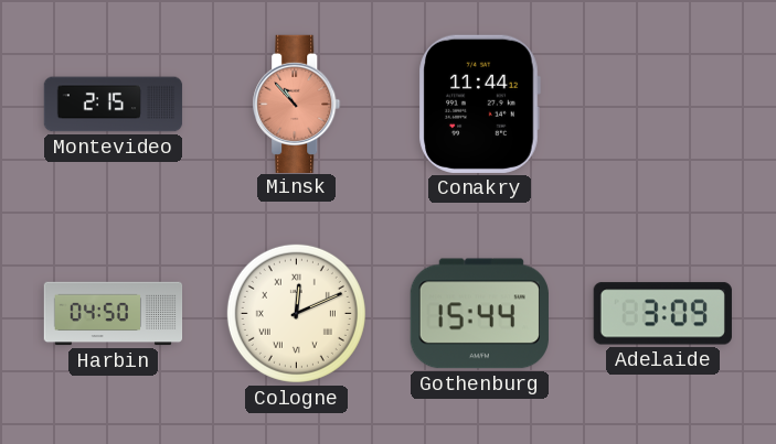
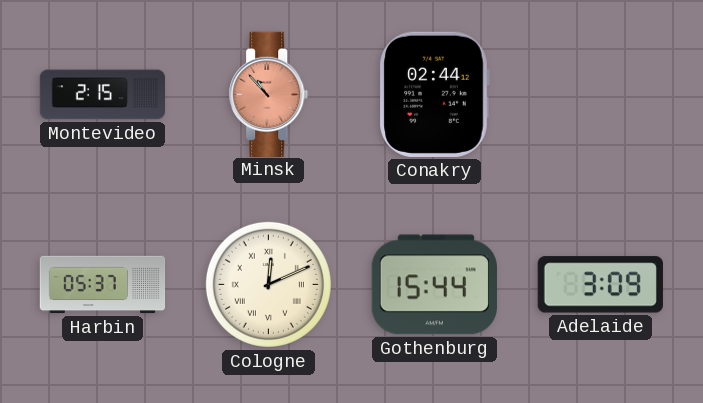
Conakry: 11:44 -> 02:44
Harbin: 04:50 -> 05:37
